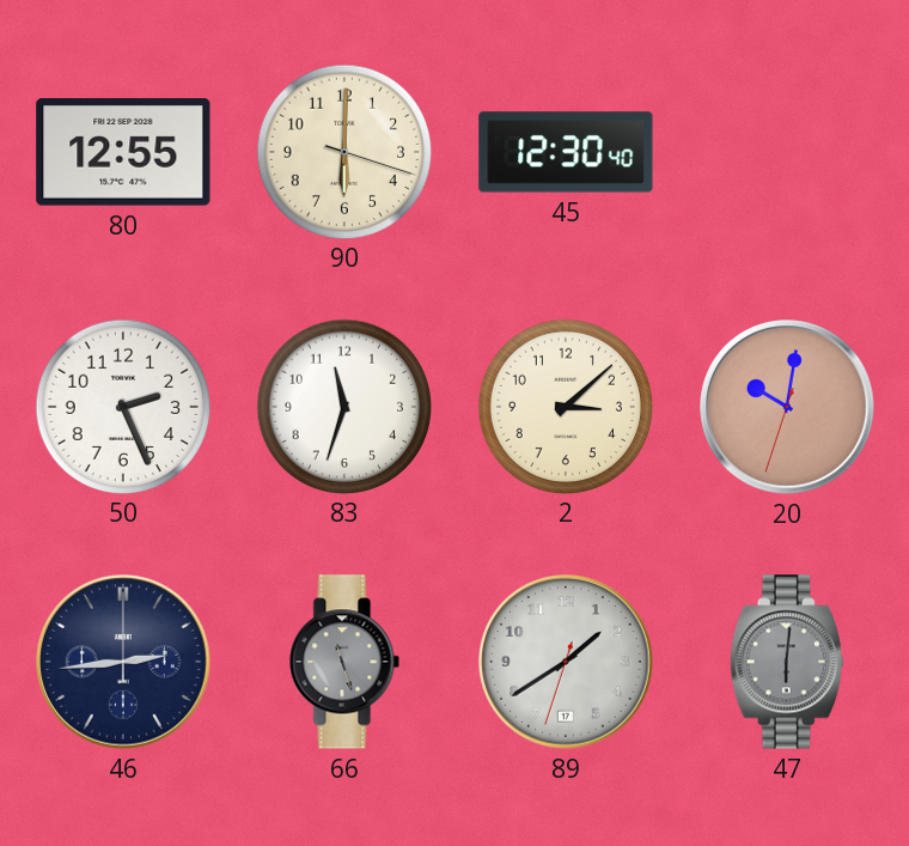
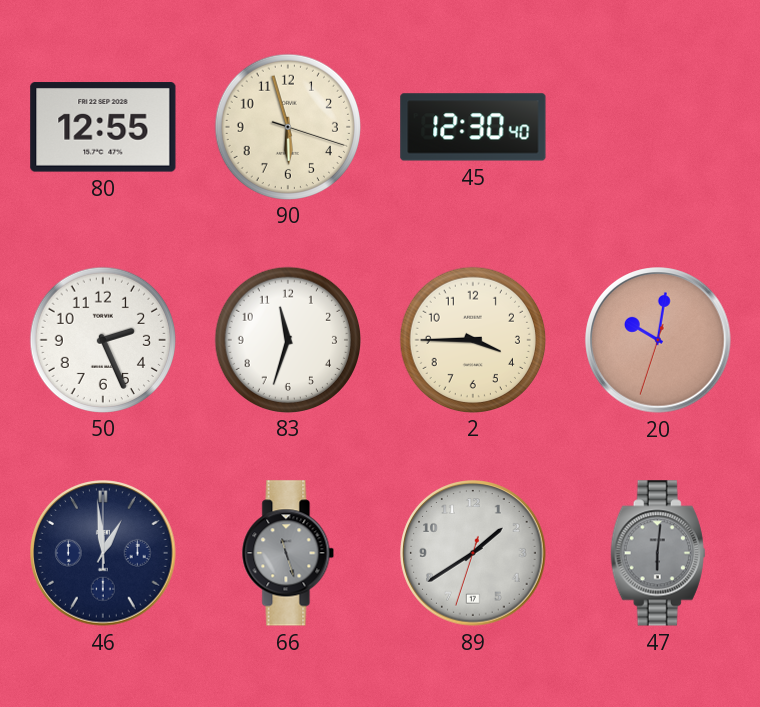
90: 6:00 -> 5:57
2: 3:08 -> 3:45
46: 2:44 -> 12:59
